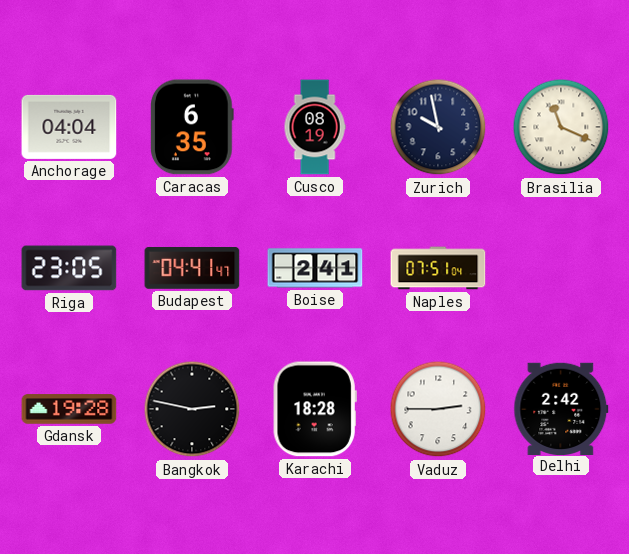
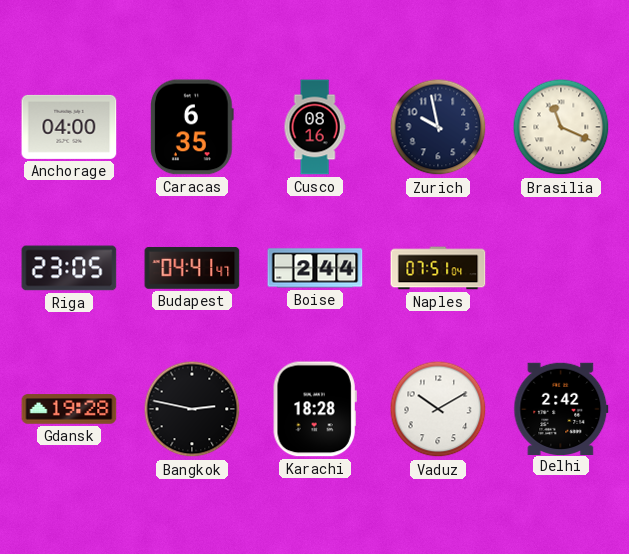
Anchorage: 04:04 -> 04:00
Cusco: 08:19 -> 08:16
Boise: 2:41 -> 2:44
Vaduz: 2:45 -> 10:10
